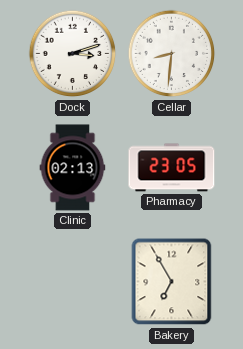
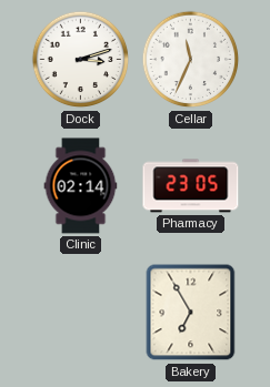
Cellar: 8:31 -> 11:34
Clinic: 02:13 -> 02:14
